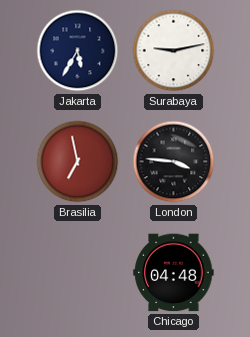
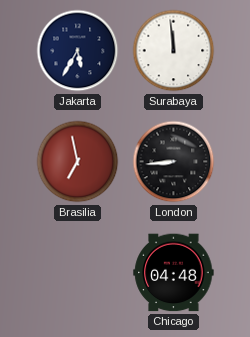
Surabaya: 9:13 -> 11:59
London: 3:46 -> 8:44
